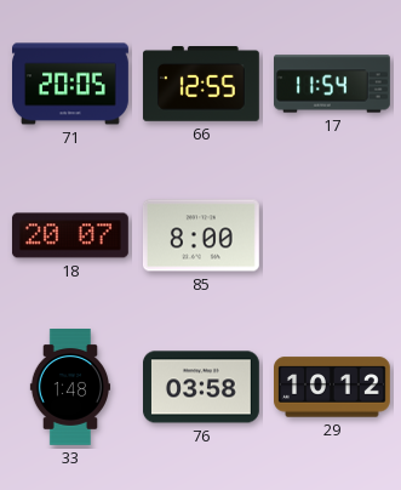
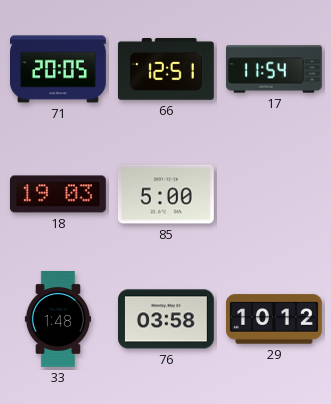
66: 12:55 -> 12:51
18: 20:07 -> 19:03
85: 8:00 -> 5:00
